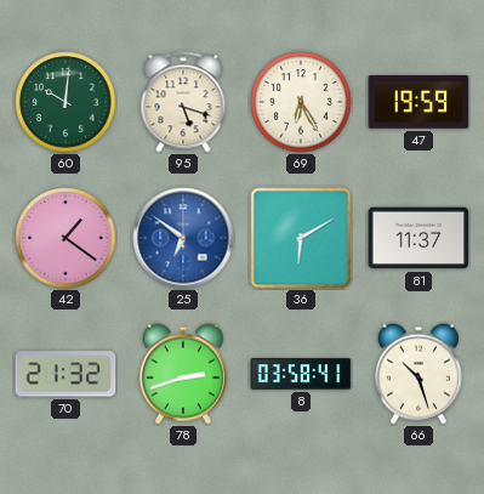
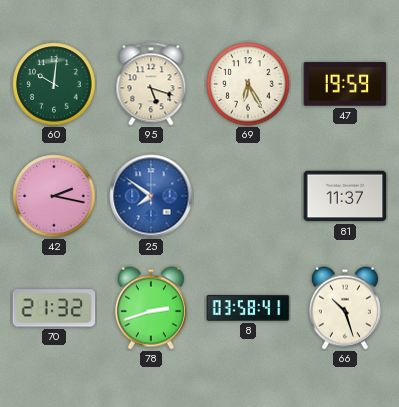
42: 1:21 -> 2:17
25: 6:51 -> 7:51
36: 6:10 -> none
